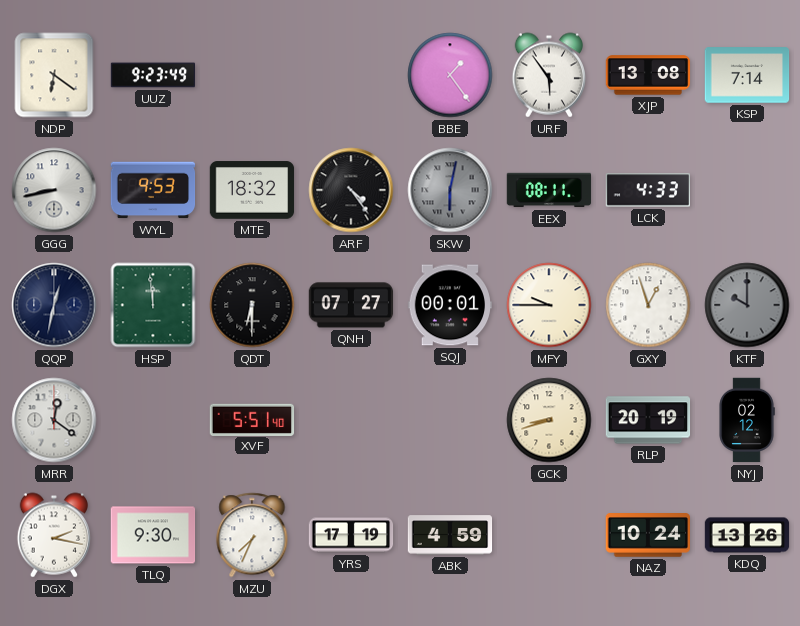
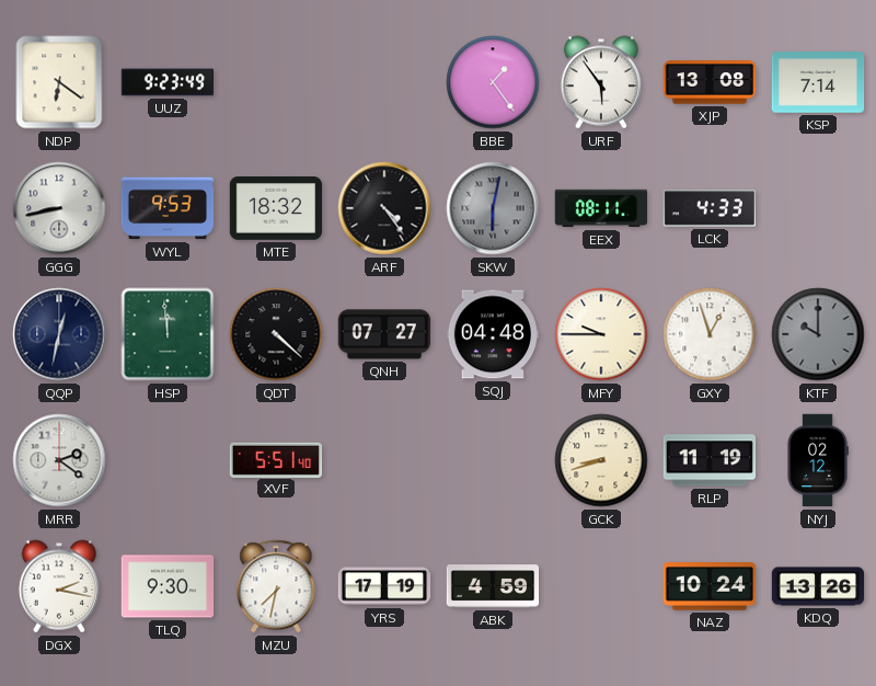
QDT: 6:30 -> 4:22
SQJ: 00:01 -> 04:48
MRR: 12:21 -> 2:21
RLP: 20:19 -> 11:19
MZU: 7:34 -> 7:32
